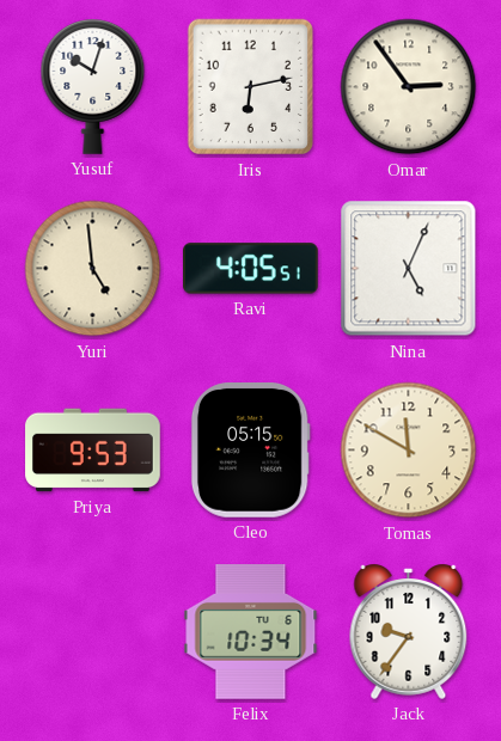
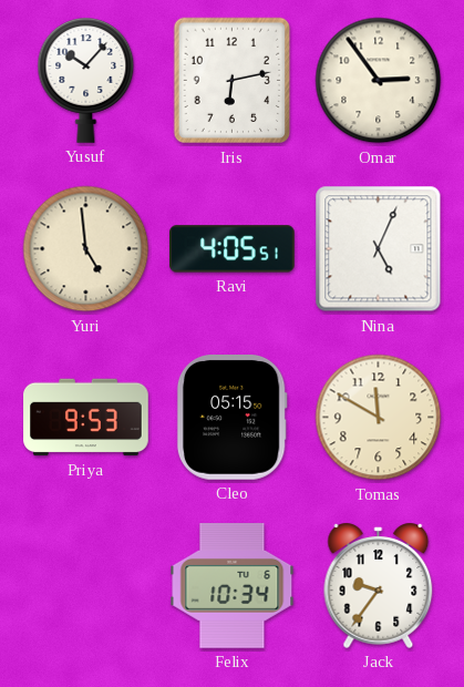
Yusuf: 10:03 -> 10:07
